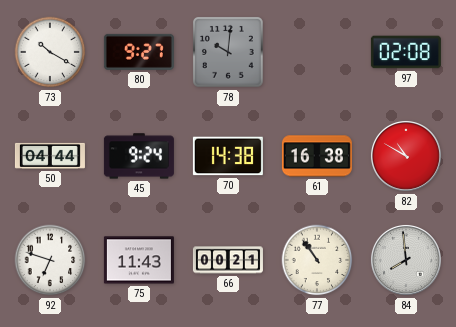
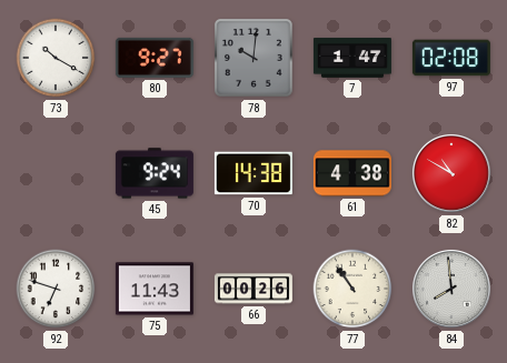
7: none -> 1:47
50: 04:44 -> none
61: 16:38 -> 4:38
66: 00:21 -> 00:26
